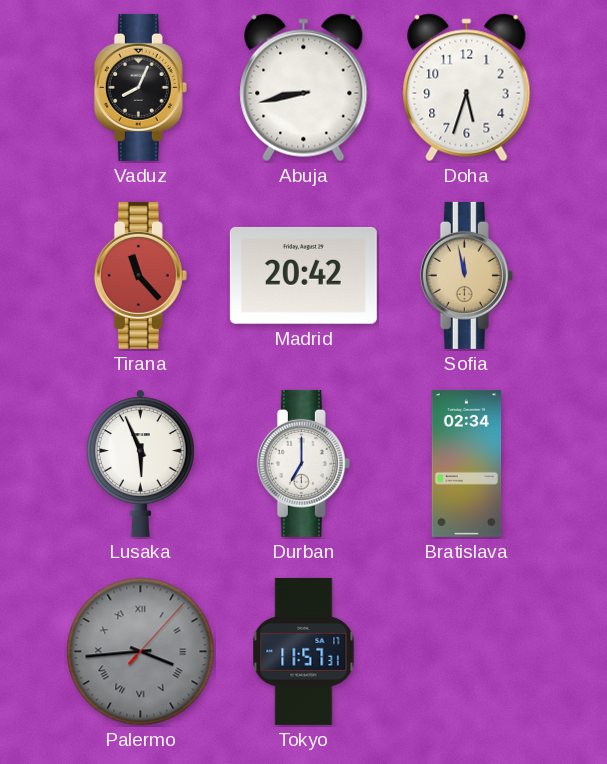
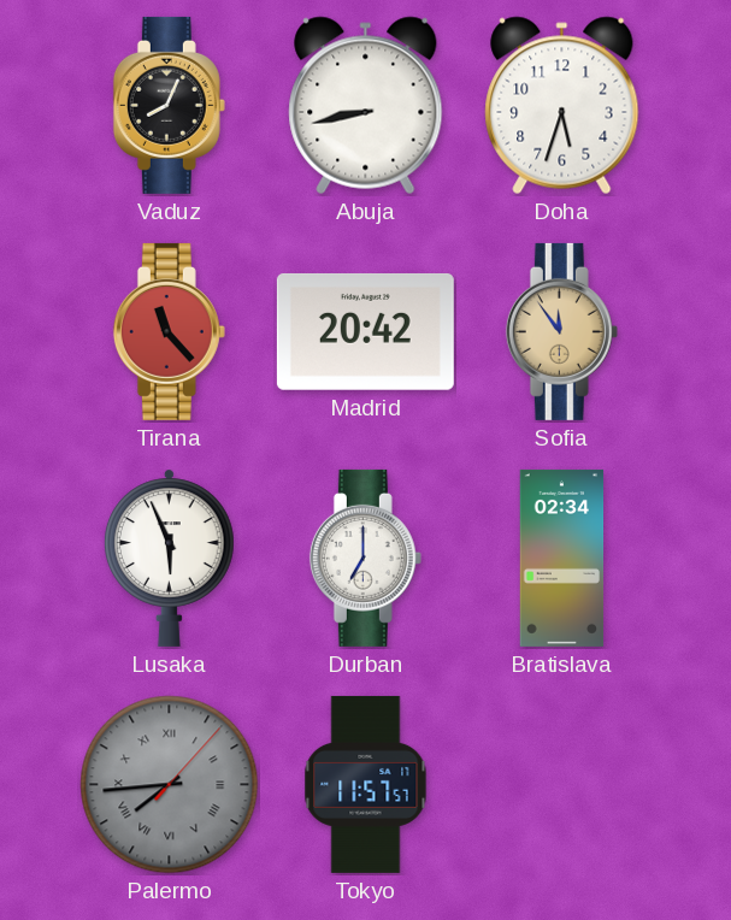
Sofia: 11:58 -> 11:54
Palermo: 3:44 -> 7:44
Tokyo: 11:57:31 -> 11:57:57
